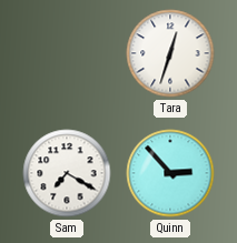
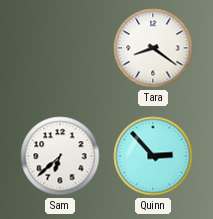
Tara: 12:33 -> 8:21
Sam: 7:20 -> 6:38
